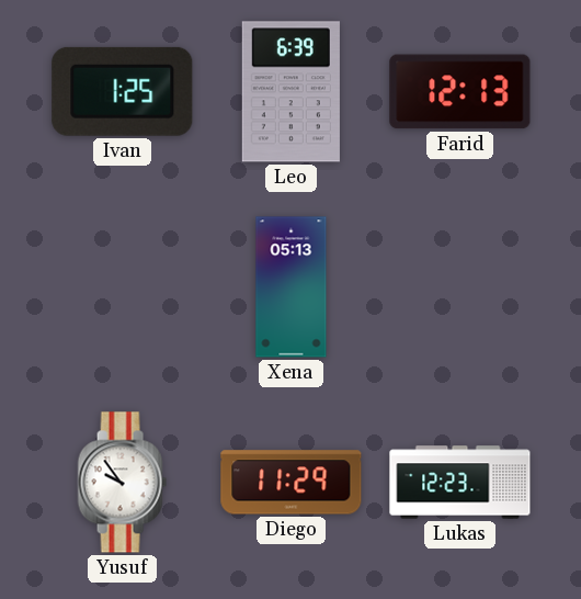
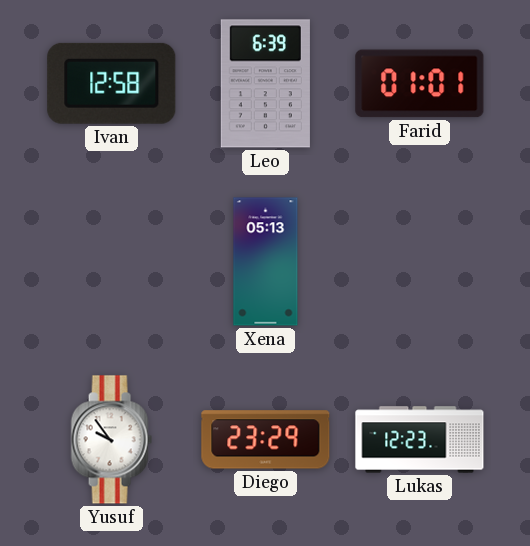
Ivan: 1:25 -> 12:58
Farid: 12:13 -> 01:01
Diego: 11:29 -> 23:29
